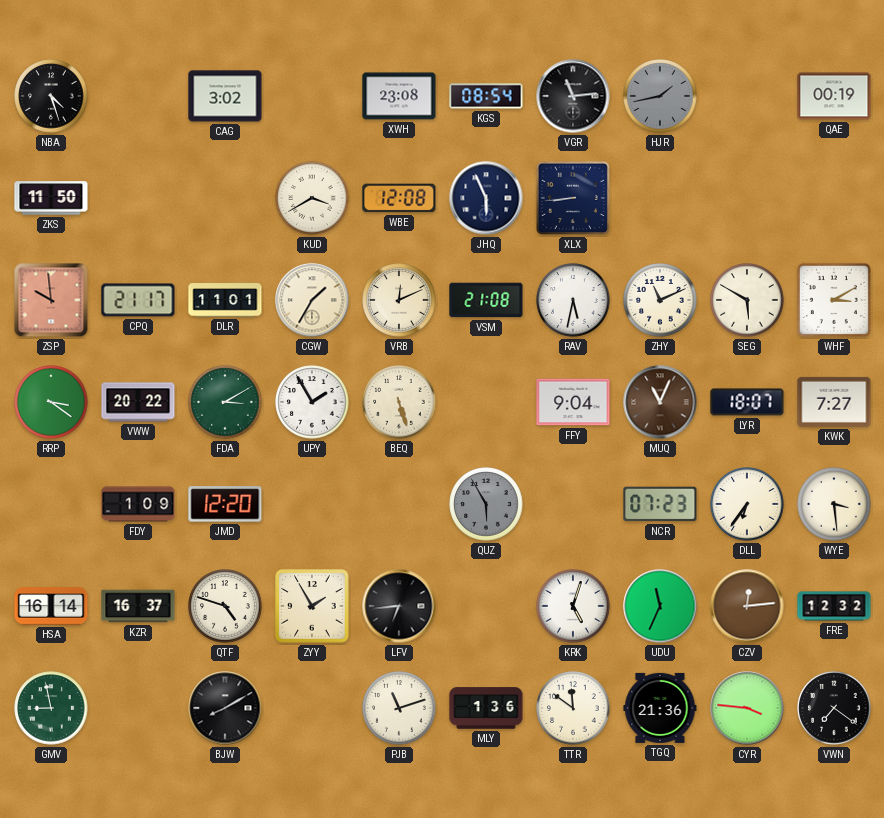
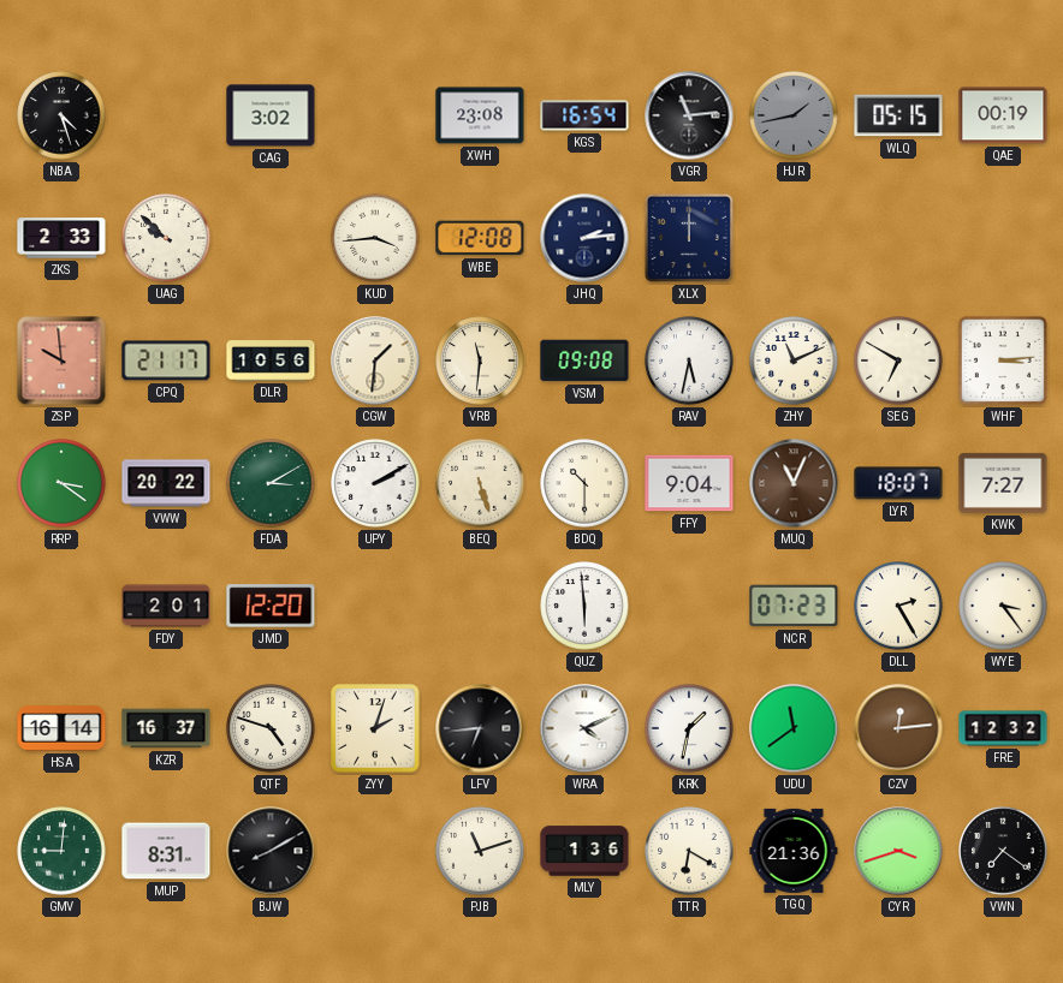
KGS: 08:54 -> 16:54
WLQ: none -> 05:15
ZKS: 11:50 -> 2:33
UAG: none -> 9:52
KUD: 3:40 -> 3:44
JHQ: 5:56 -> 2:14
XLX: 8:44 -> 12:00
DLR: 11:01 -> 10:56
CGW: 1:35 -> 1:31
VRB: 12:11 -> 11:31
VSM: 21:08 -> 09:08
SEG: 5:50 -> 6:50
WHF: 3:10 -> 3:14
UPY: 1:55 -> 2:10
BDQ: none -> 10:30
FDY: 1:09 -> 2:01
QUZ: 5:55 -> 5:59
QUZ dial: grey -> white
DLL: 6:36 -> 2:25
WYE: 3:29 -> 3:24
ZYY: 1:55 -> 2:03
WRA: none -> 4:11
KRK: 5:03 -> 1:32
UDU: 11:34 -> 11:39
GMV: 8:58 -> 9:01
MUP: none -> 8:31
TTR: 11:51 -> 6:20
CYR: 3:46 -> 3:42
